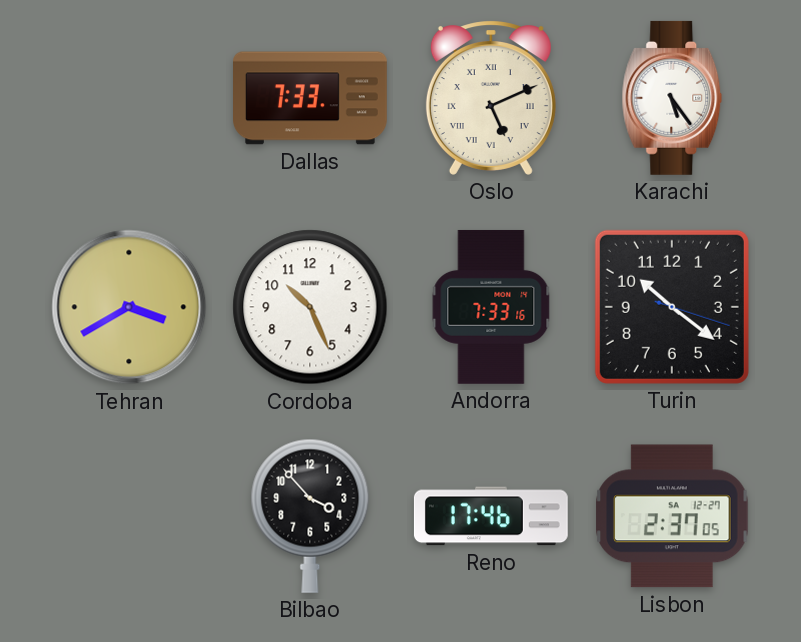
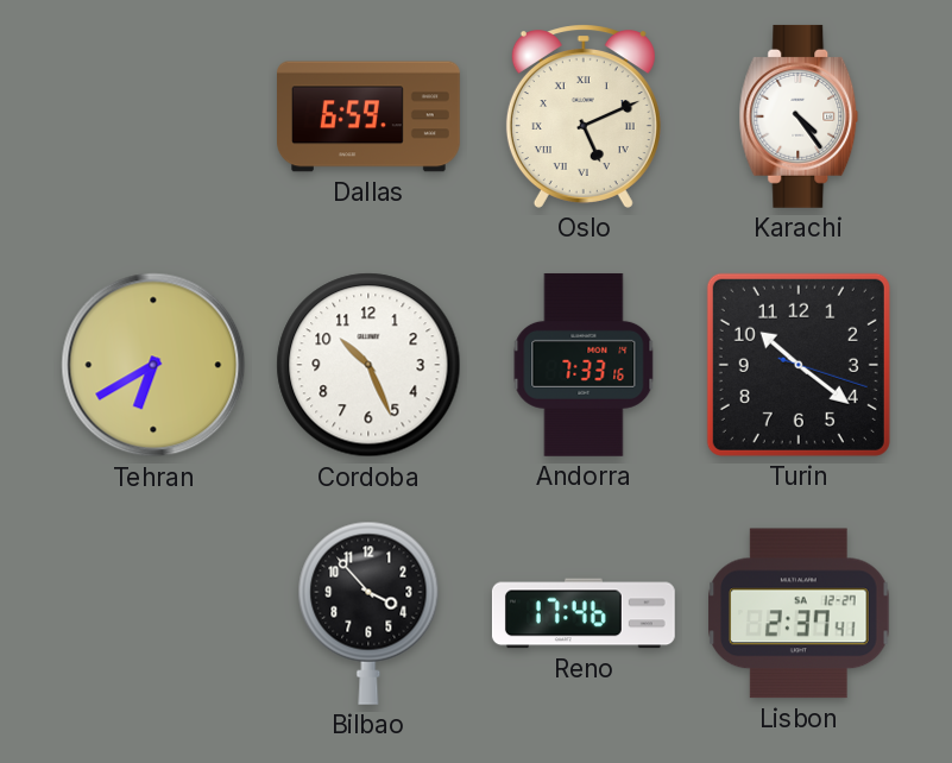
Dallas: 7:33 -> 6:59
Karachi: 5:24 -> 4:24
Tehran: 3:40 -> 6:40
Lisbon: 2:37:05 -> 2:37:41
